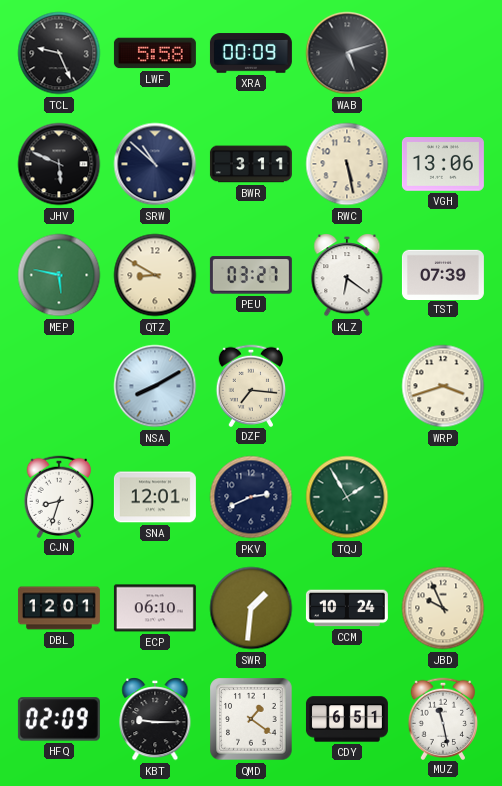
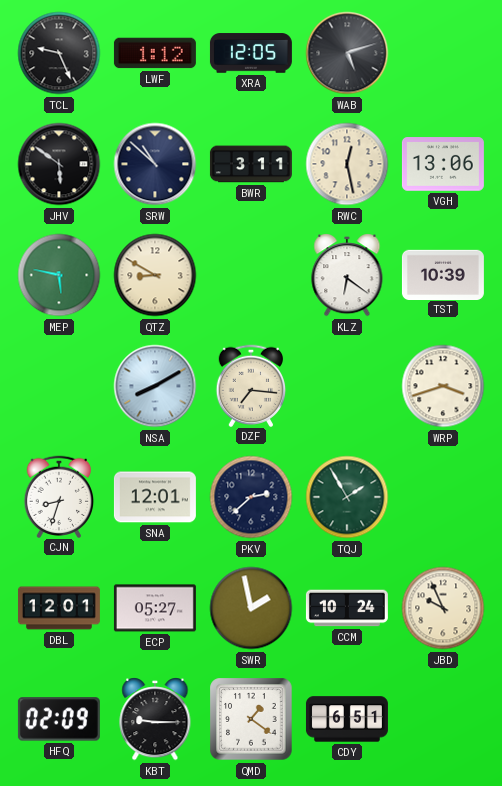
LWF: 5:58 -> 1:12
XRA: 00:09 -> 12:05
JHV: 5:49 -> 5:51
RWC: 5:28 -> 12:28
PEU: 03:27 -> none
TST: 07:39 -> 10:39
PKV: 2:41 -> 2:38
ECP: 06:10 -> 05:27
SWR: 1:31 -> 1:58
MUZ: 11:28 -> none
